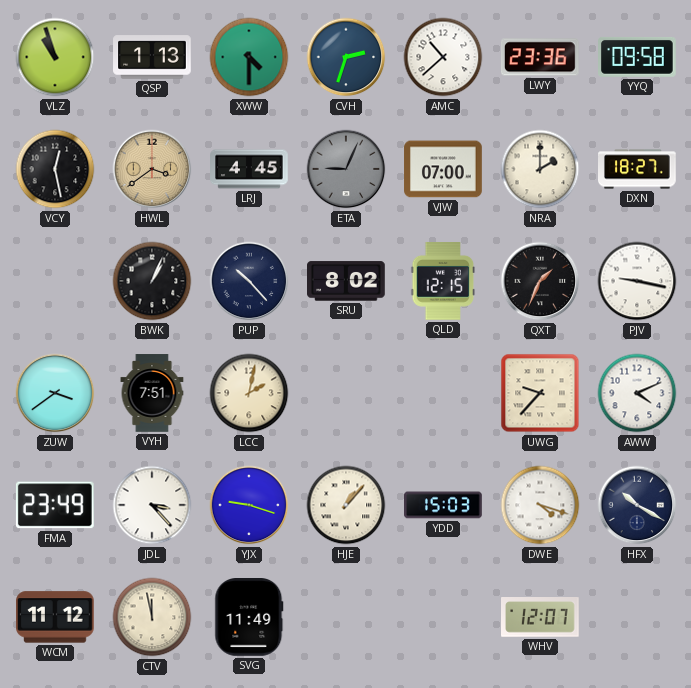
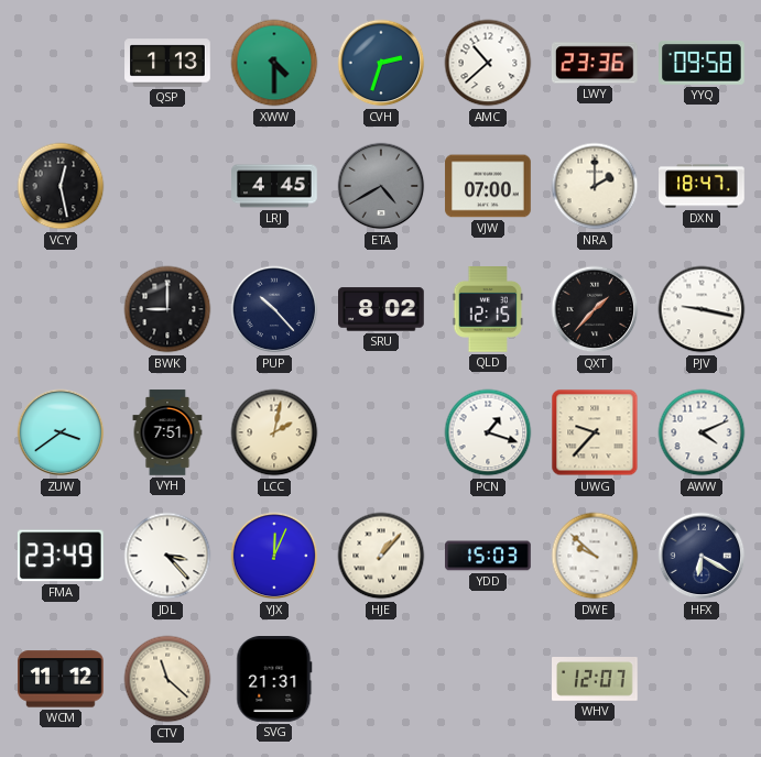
VLZ: 10:57 -> none
HWL: 3:39 -> none
ETA: 9:04 -> 4:40
DXN: 18:27 -> 18:47
BWK: 1:04 -> 9:00
QXT: 1:34 -> 1:37
PCN: none -> 1:18
YJX: 9:18 -> 12:04
DWE: 4:18 -> 9:52
HFX: 10:20 -> 6:20
CTV: 11:58 -> 11:22
SVG: 11:49 -> 21:31
